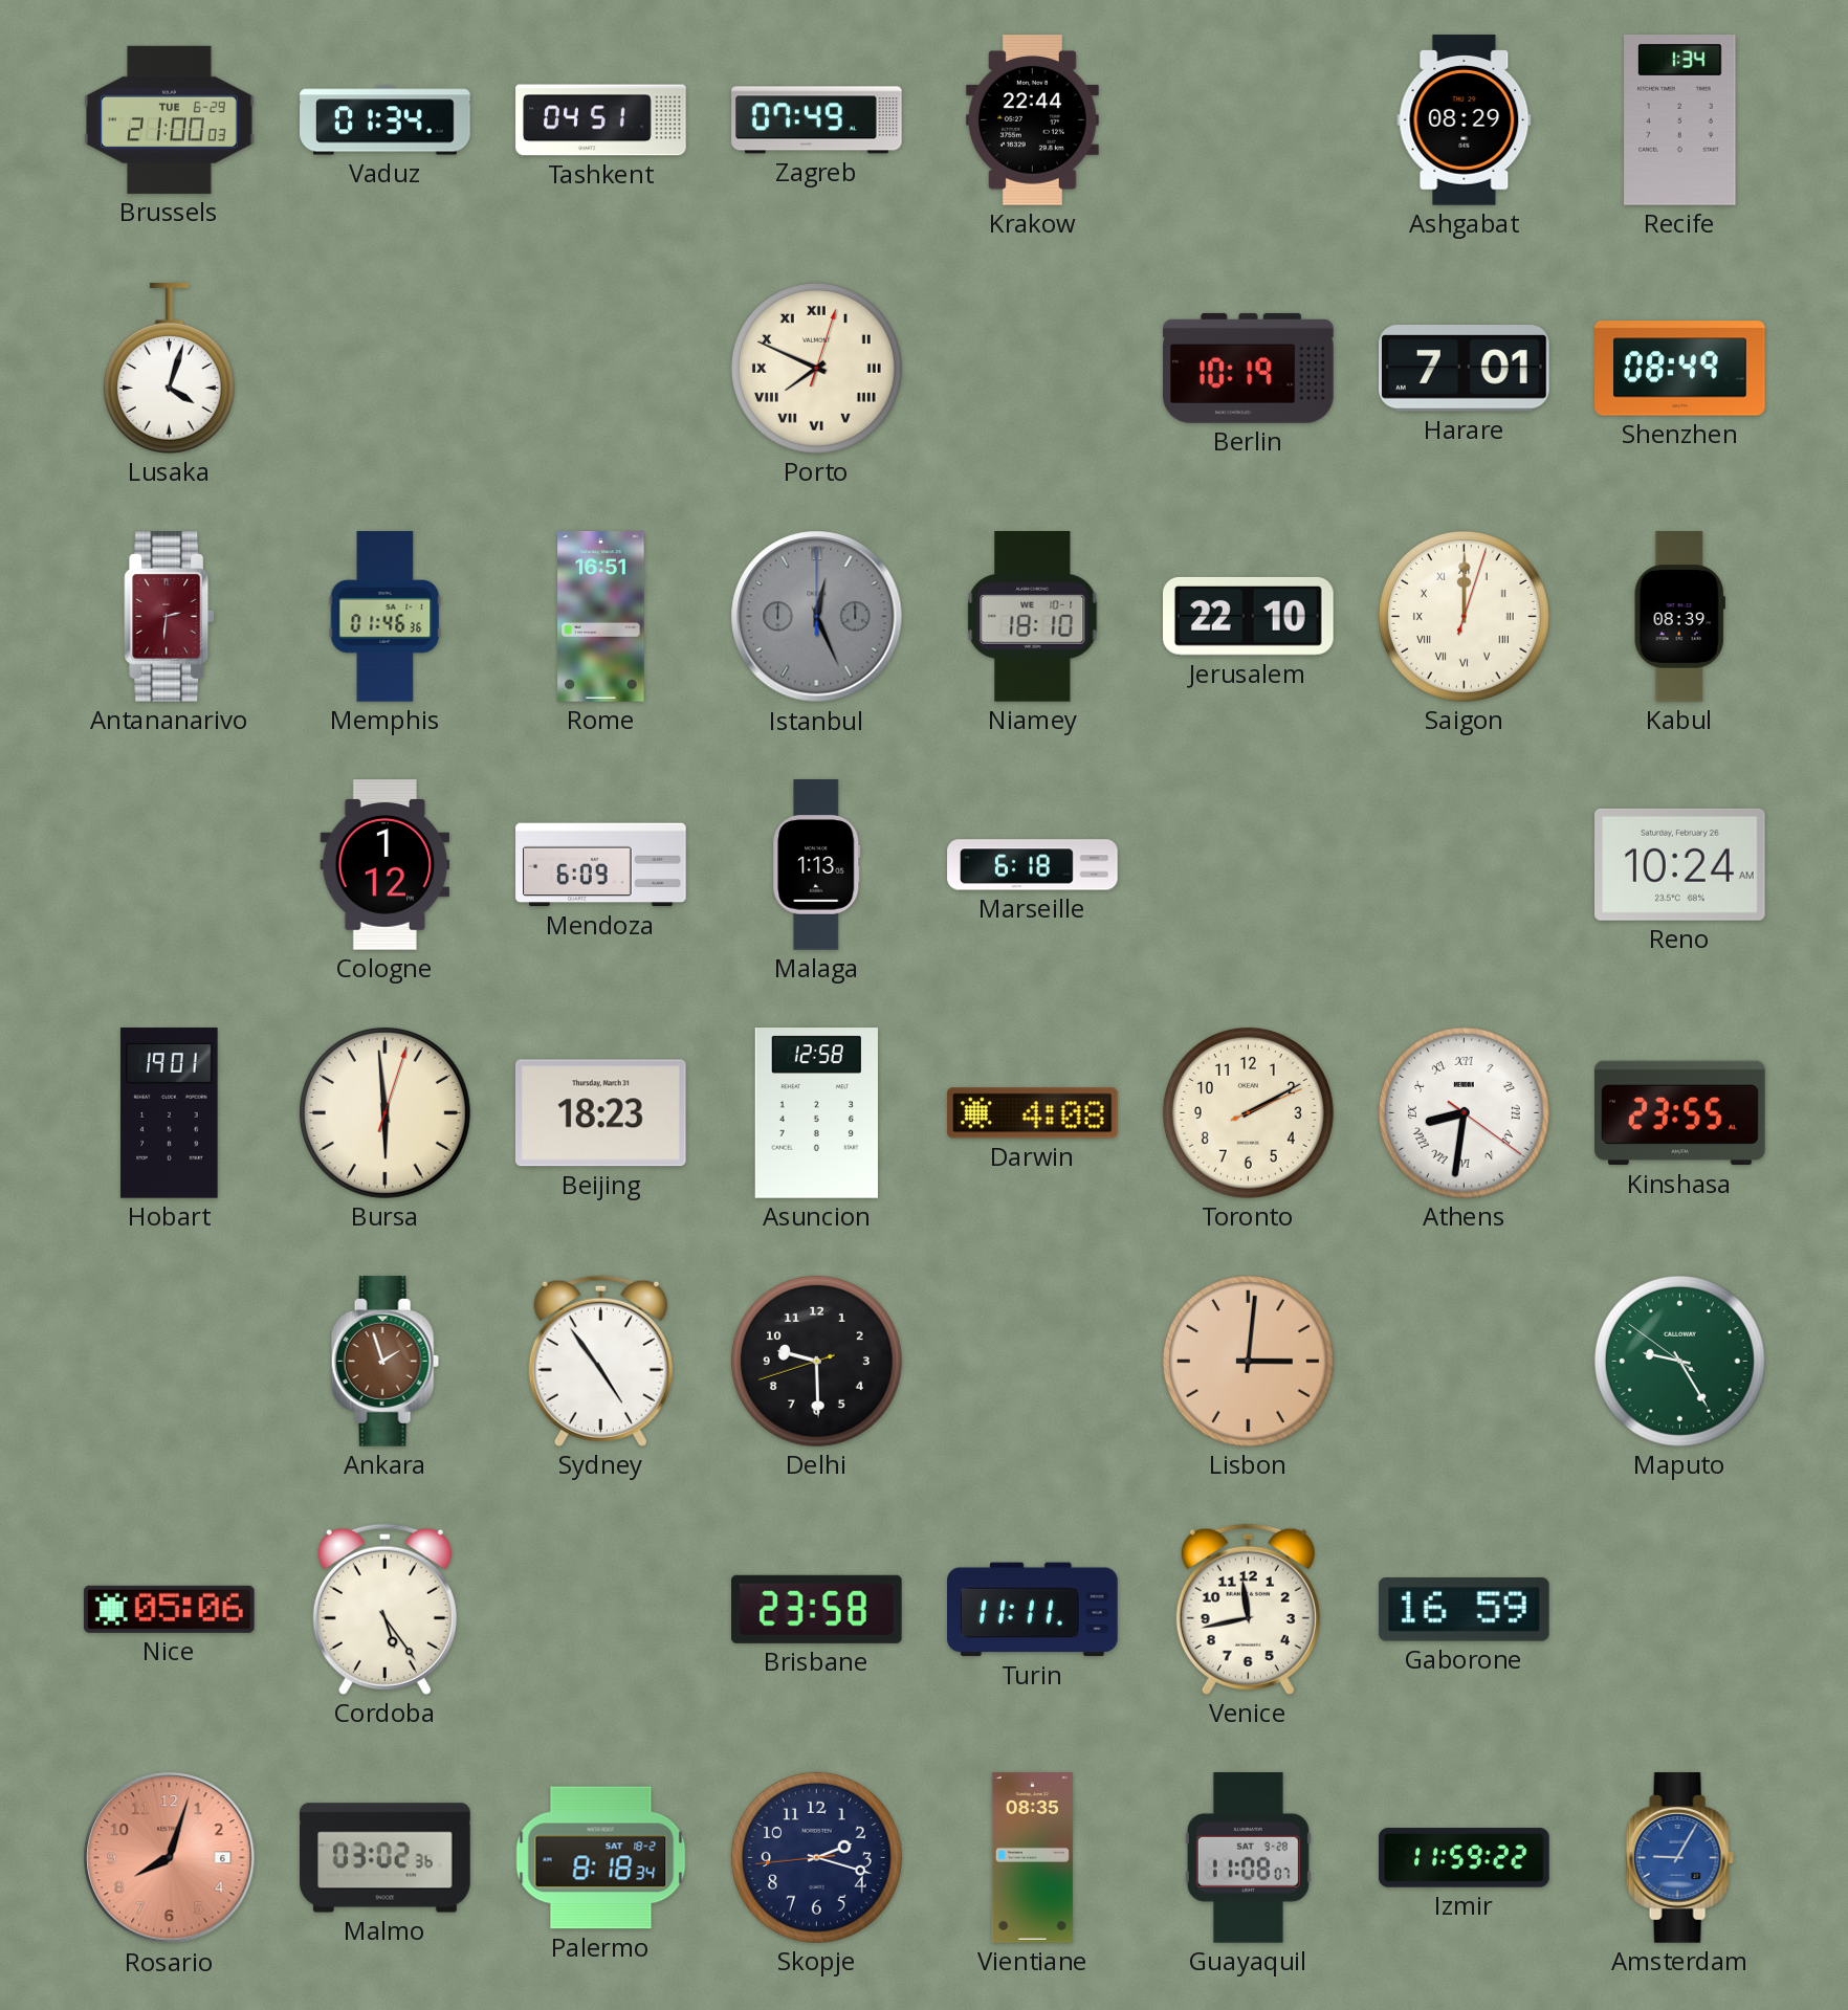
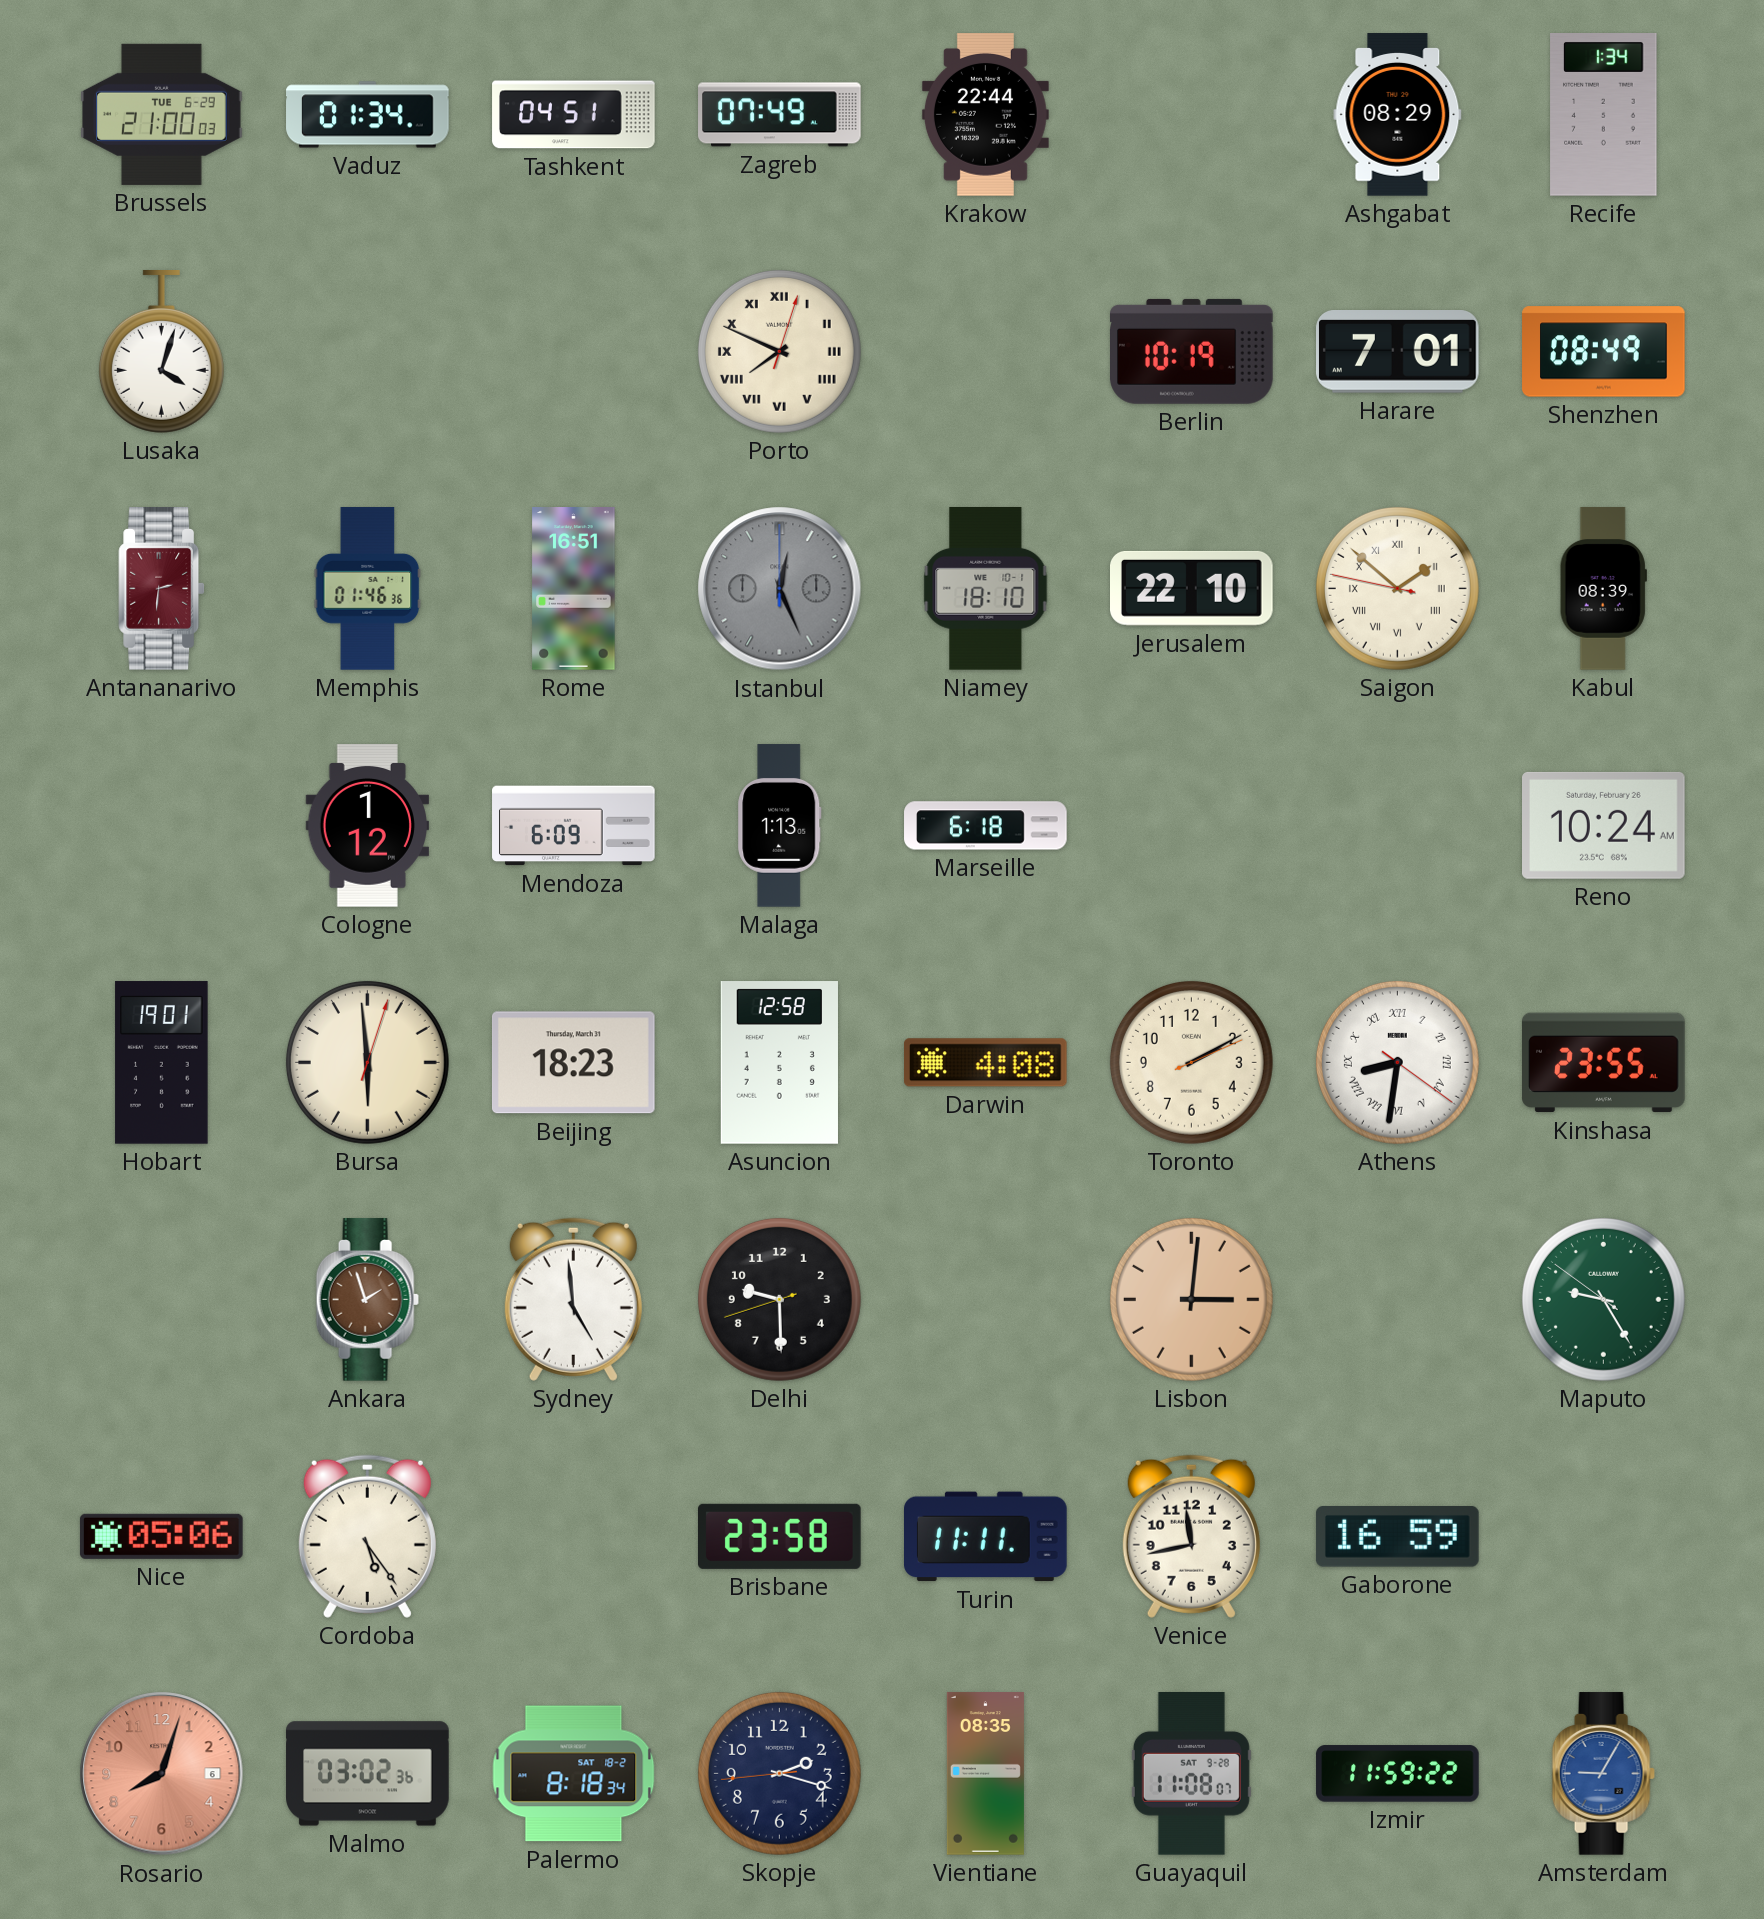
Saigon: 12:00 -> 1:51
Sydney: 4:54 -> 4:59
